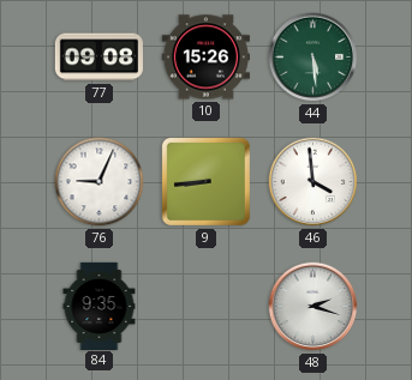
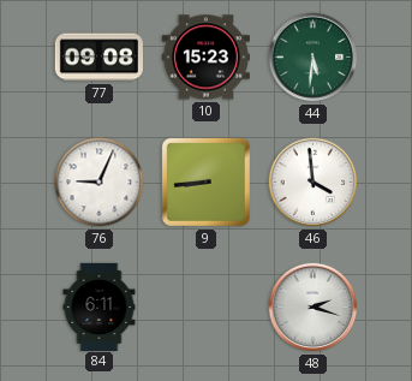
10: 15:26 -> 15:23
44: 5:29 -> 5:31
84: 9:35 -> 6:11
